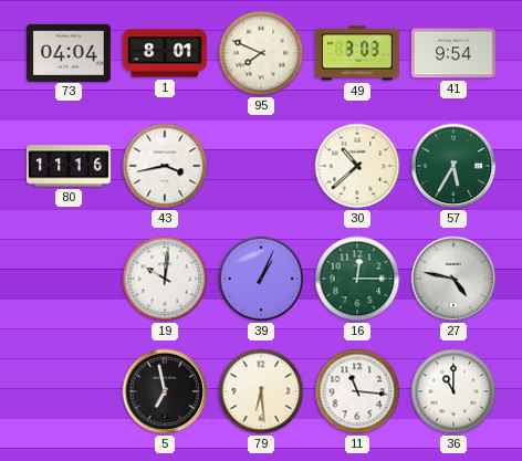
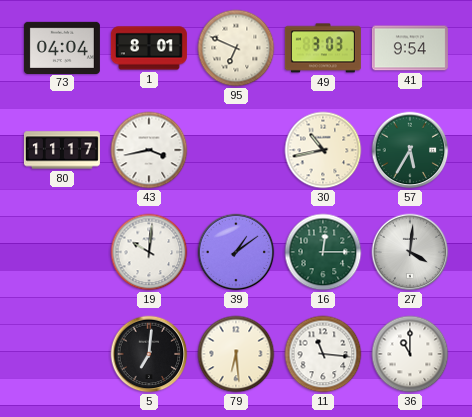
95: 7:49 -> 6:49
80: 11:16 -> 11:17
30: 10:38 -> 10:43
39: 1:04 -> 1:09
27: 4:47 -> 4:01
5: 6:58 -> 7:01
